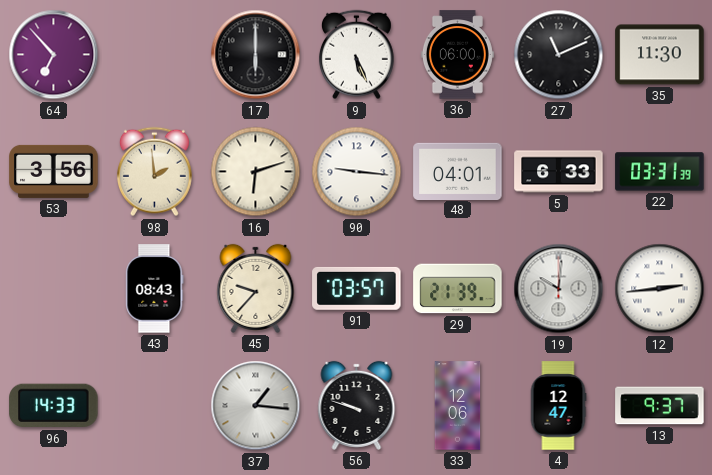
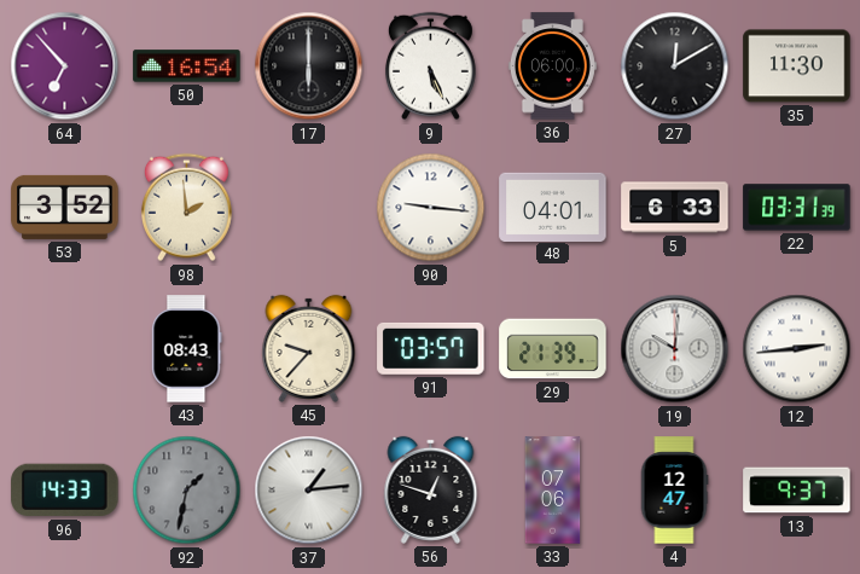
50: none -> 16:54
27: 11:11 -> 12:10
53: 3:56 -> 3:52
16: 6:12 -> none
92: none -> 1:32
37: 1:16 -> 1:14
56: 9:48 -> 12:48
33: 12:06 -> 07:06
